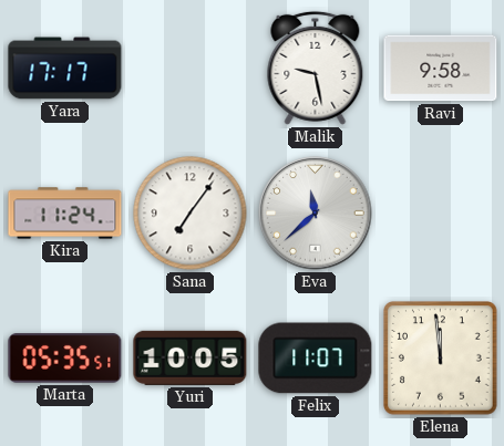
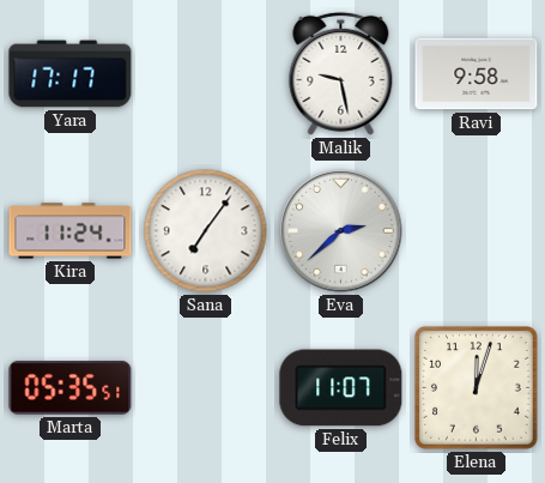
Eva: 11:38 -> 2:38
Yuri: 10:05 -> none
Elena: 11:59 -> 12:03
